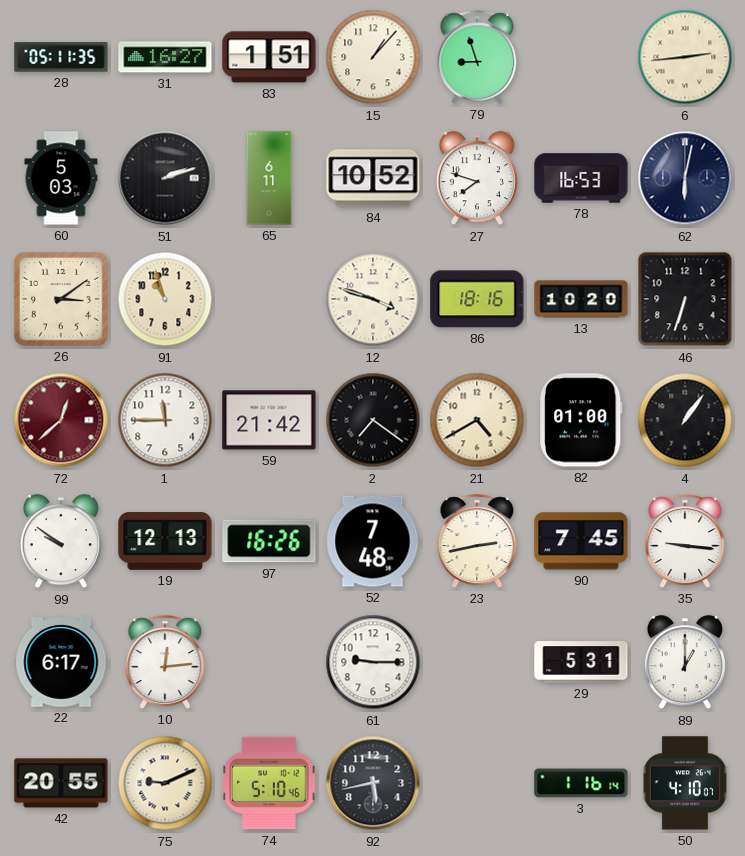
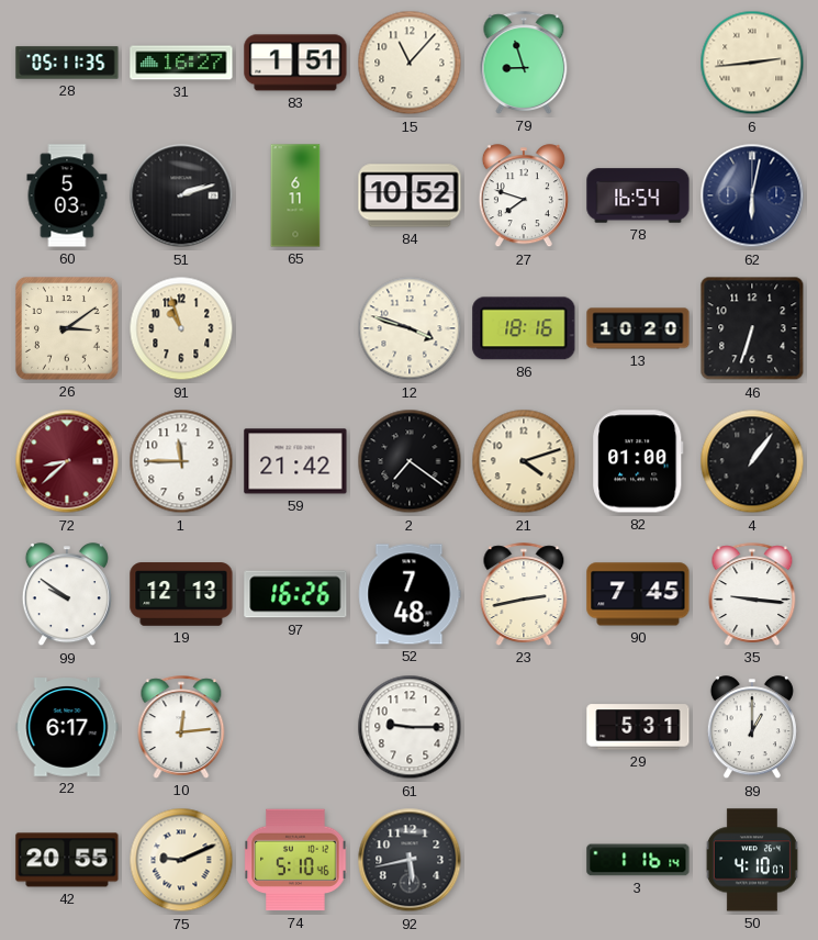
15: 1:07 -> 11:07
78: 16:53 -> 16:54
72: 12:38 -> 8:38
21: 4:40 -> 4:12
